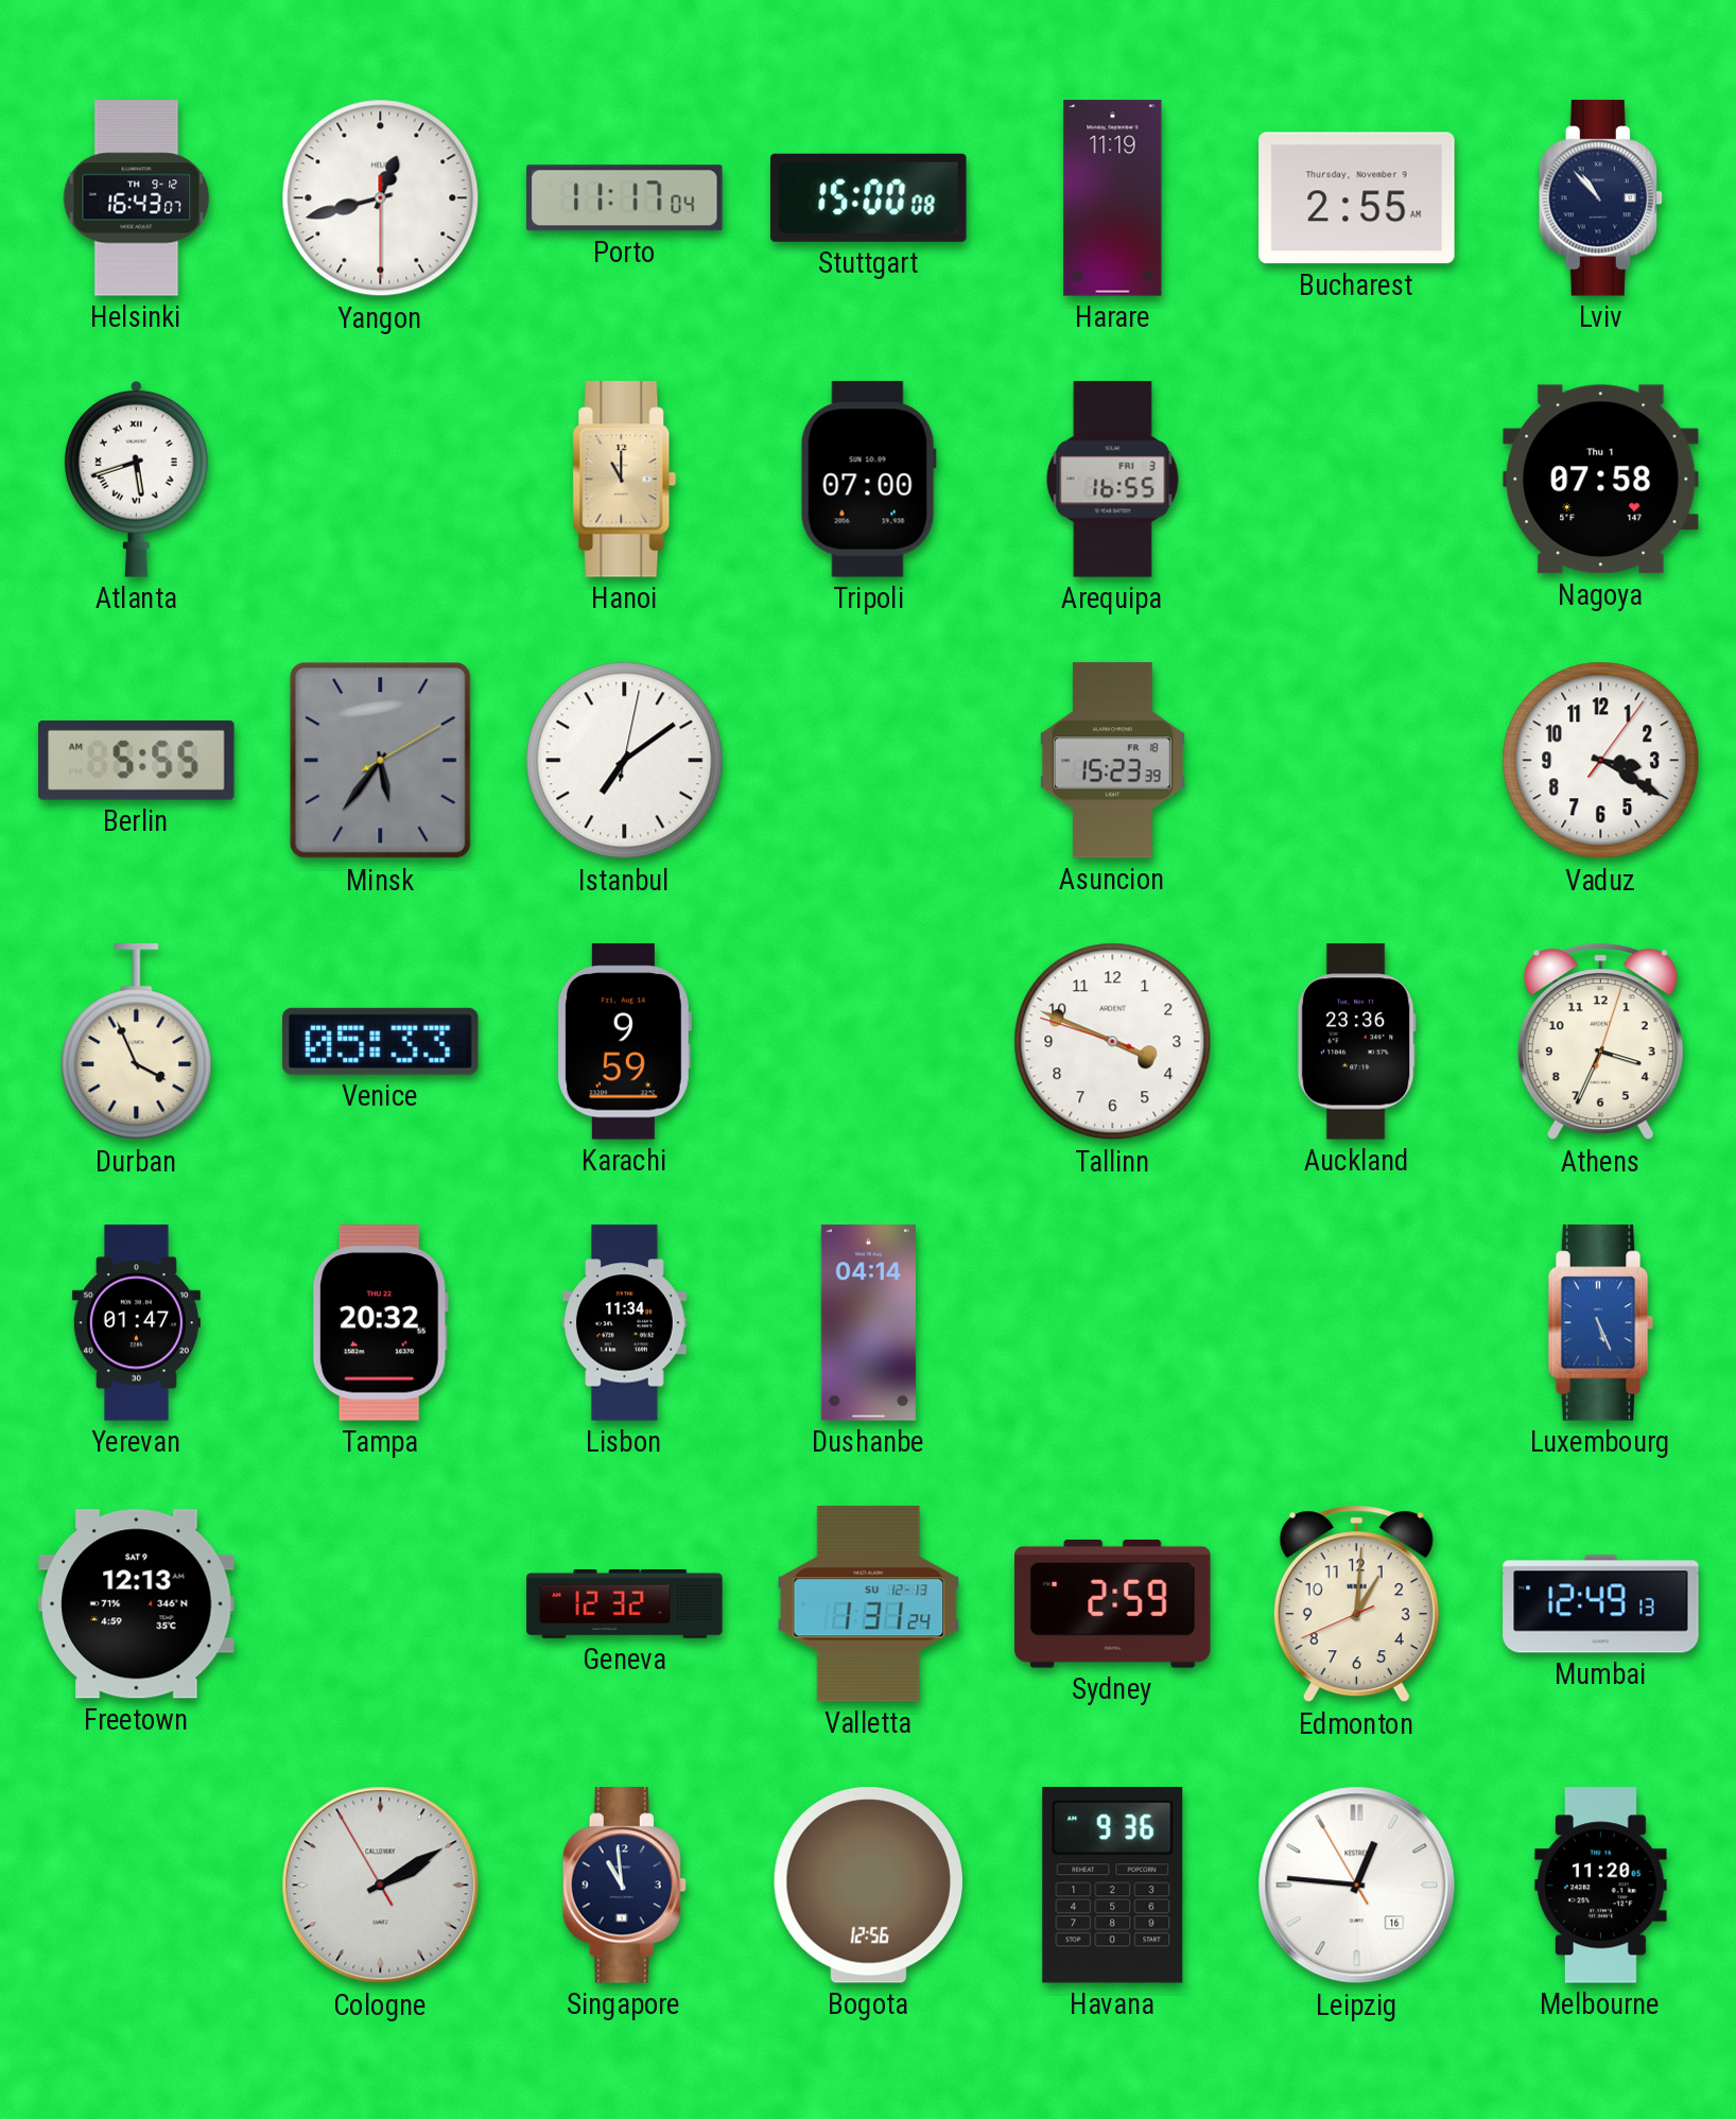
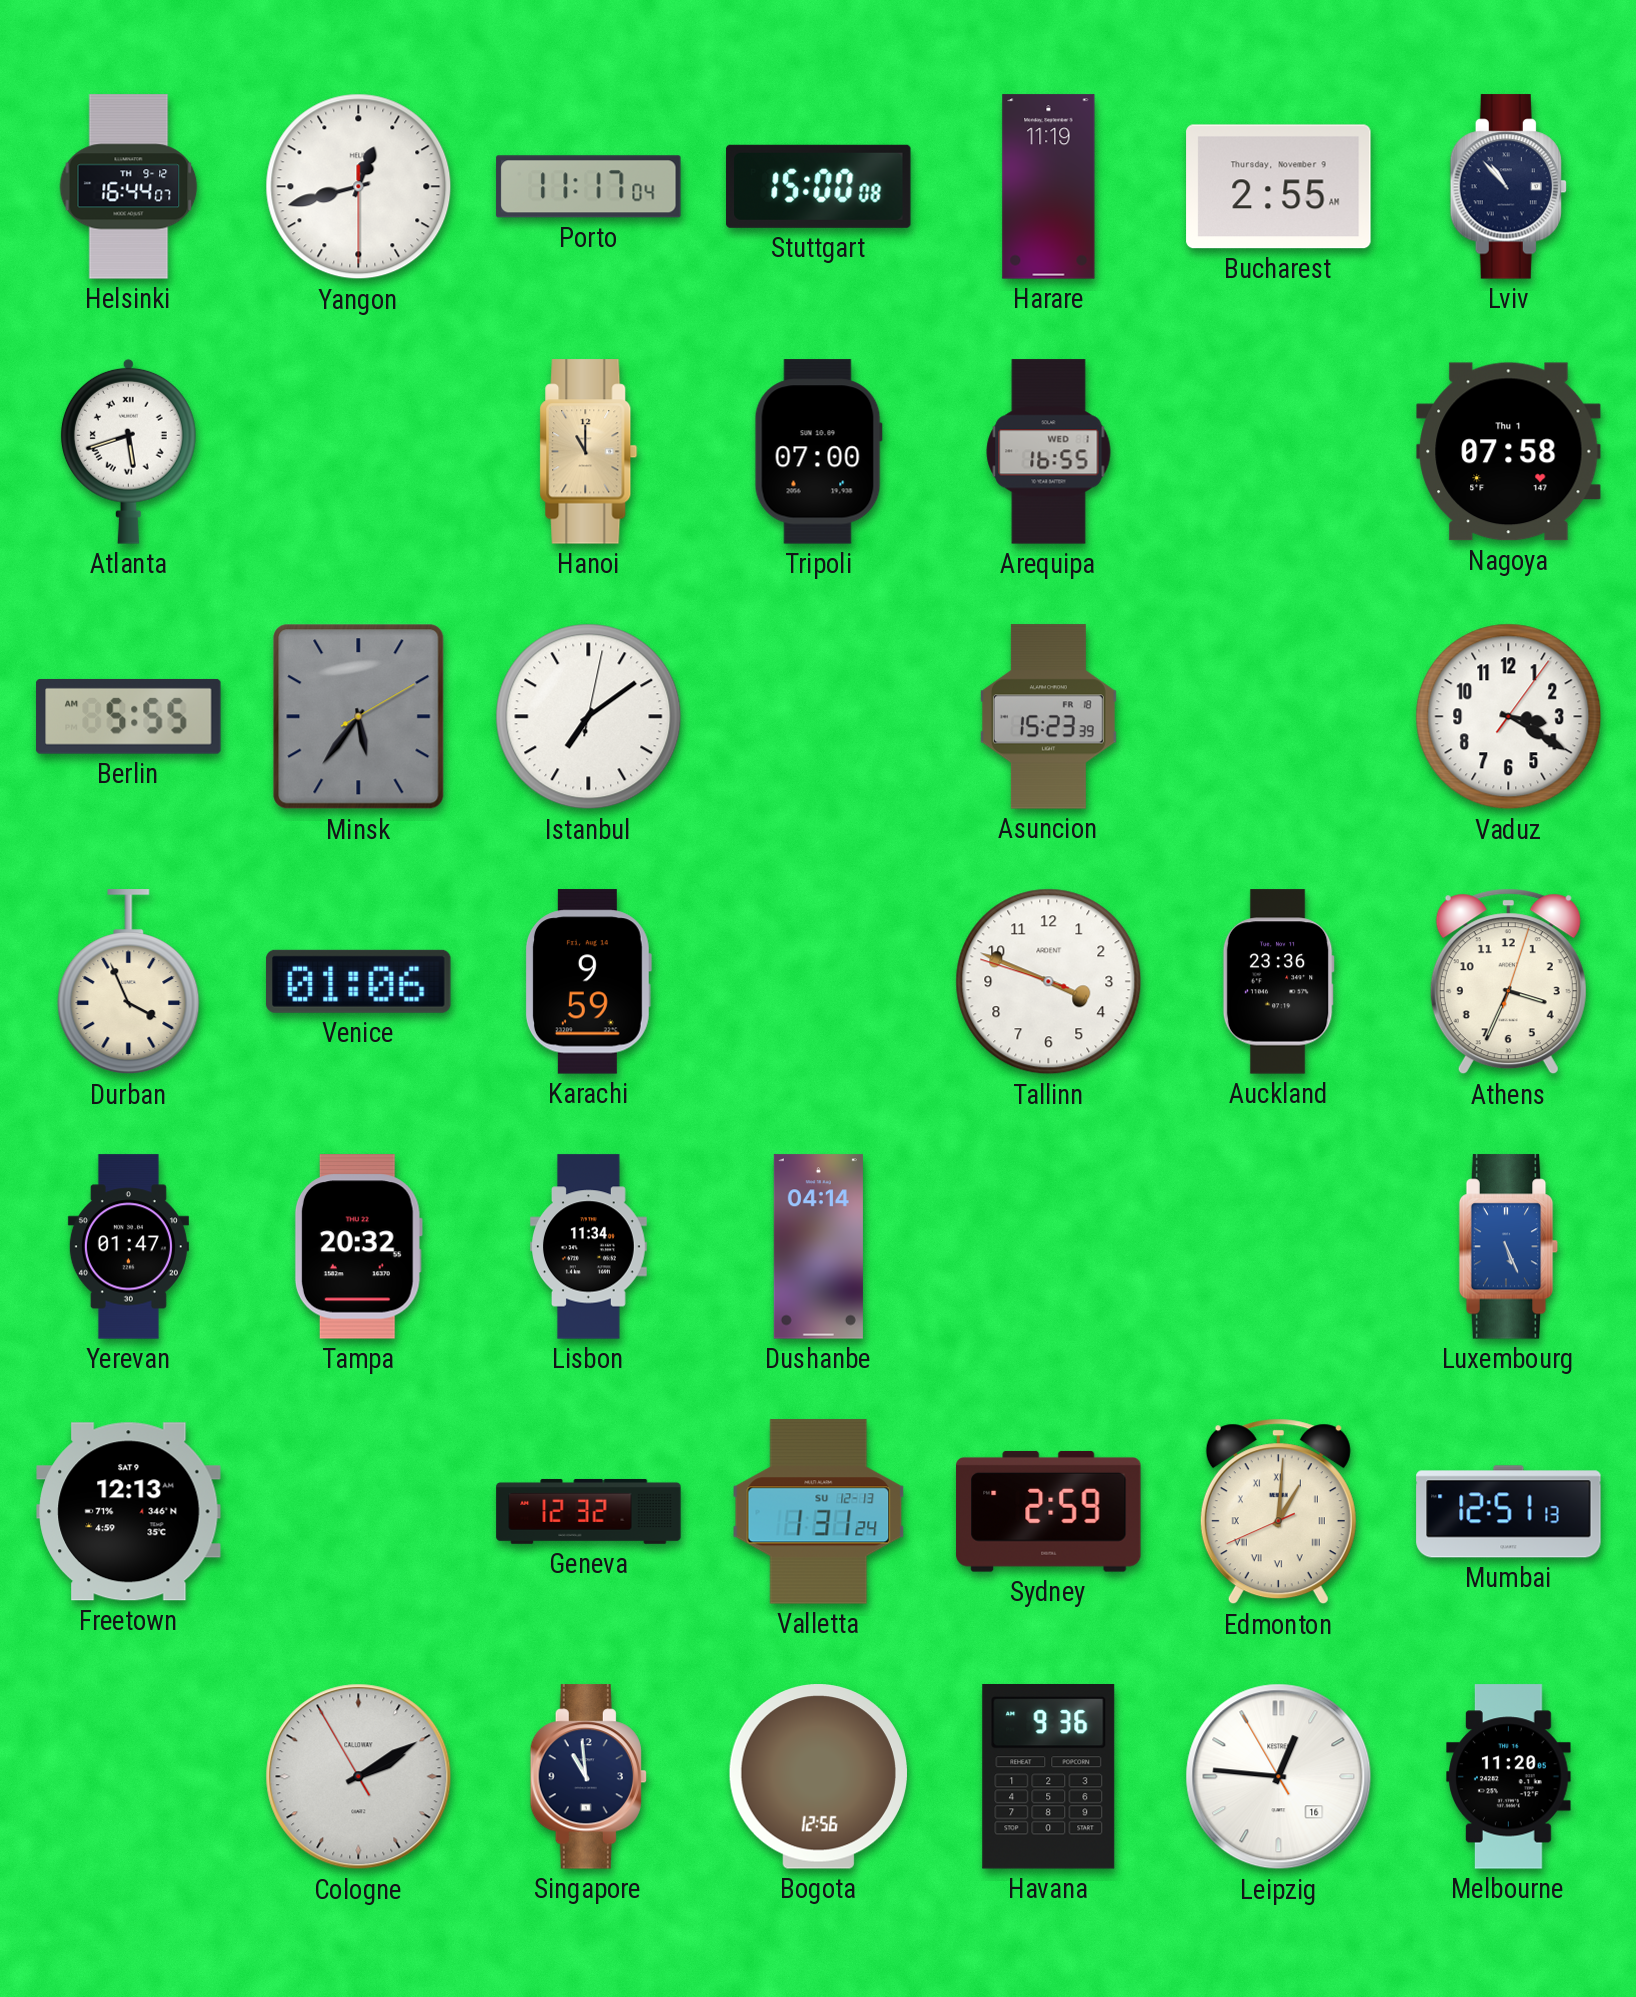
Helsinki: 16:43 -> 16:44
Arequipa date: FRI 3 -> WED 1
Venice: 05:33 -> 01:06
Edmonton numerals: Arabic -> Roman
Mumbai: 12:49 -> 12:51
